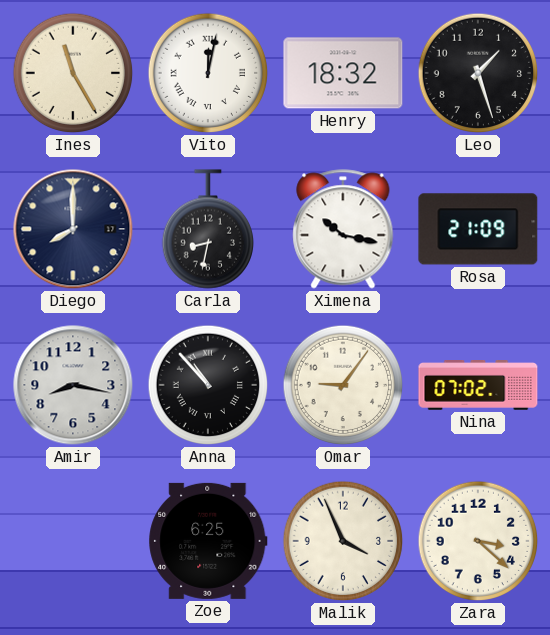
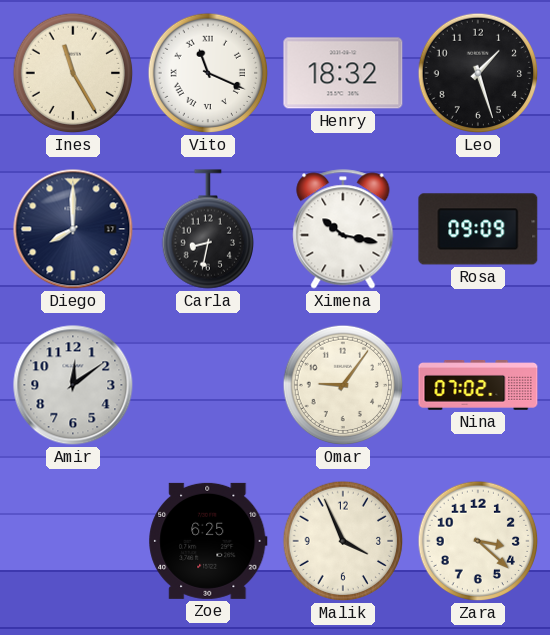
Vito: 12:02 -> 11:19
Rosa: 21:09 -> 09:09
Amir: 8:17 -> 12:09
Anna: 10:53 -> none
